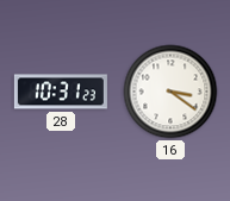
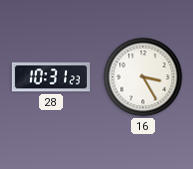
16: 3:21 -> 3:25
